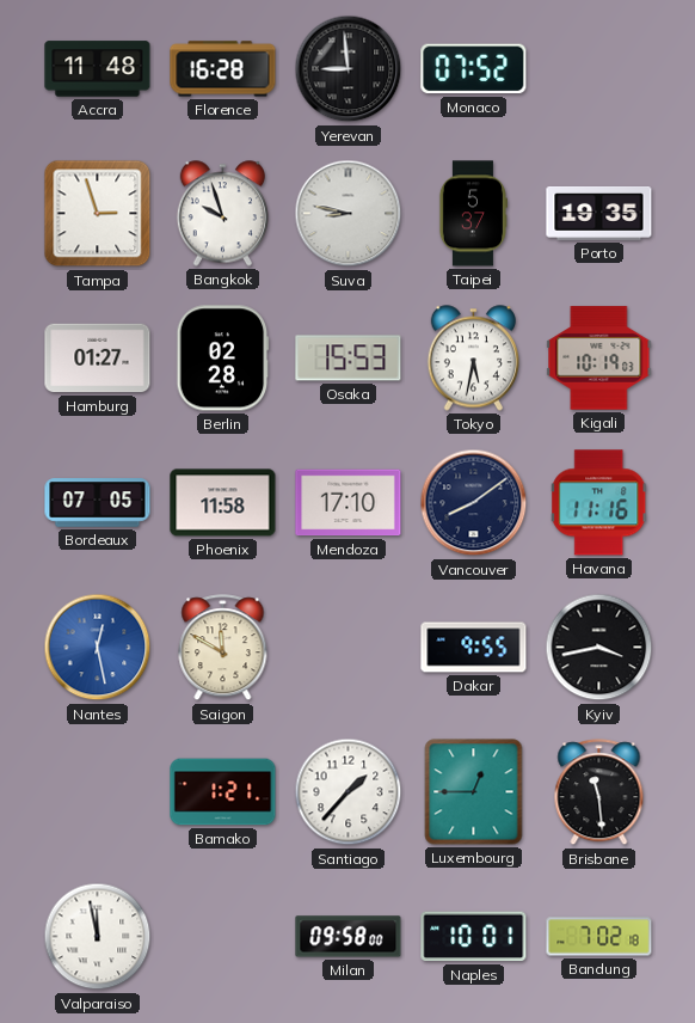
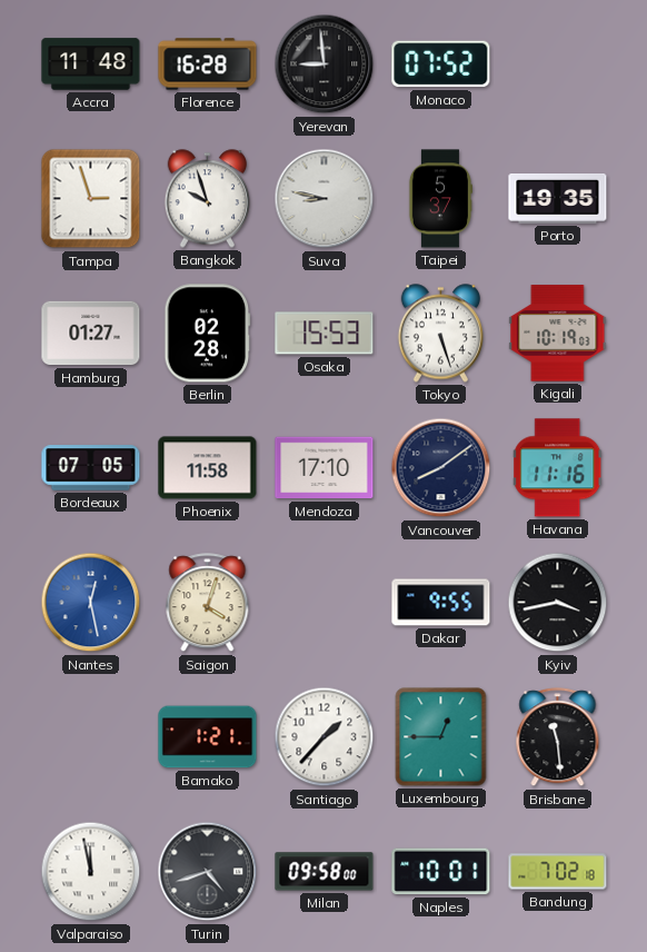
Tokyo: 5:32 -> 5:27
Saigon: 11:50 -> 4:03
Turin: none -> 4:42
